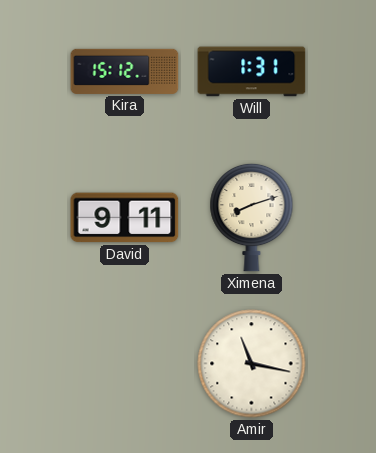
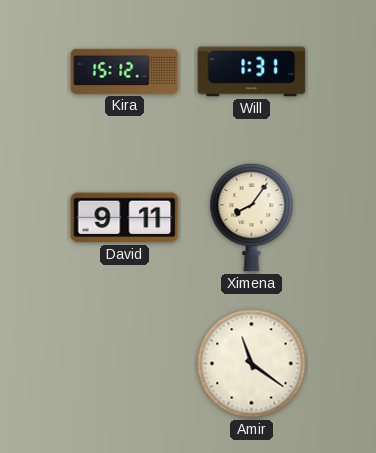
Ximena: 8:12 -> 8:06
Amir: 11:17 -> 11:21
